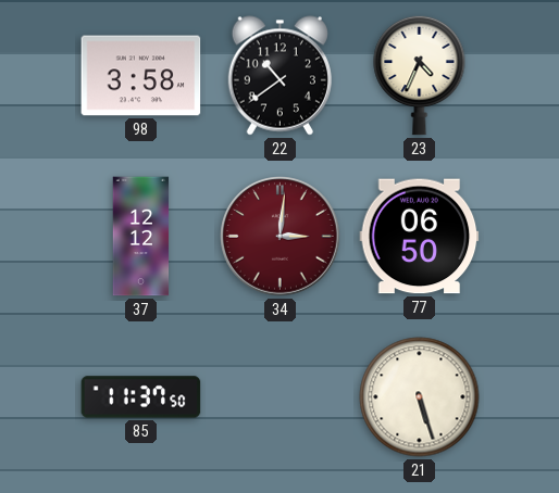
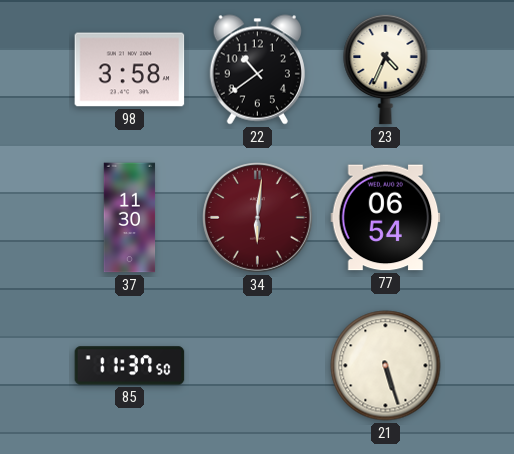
37: 12:12 -> 11:30
34: 3:01 -> 6:01
77: 06:50 -> 06:54
